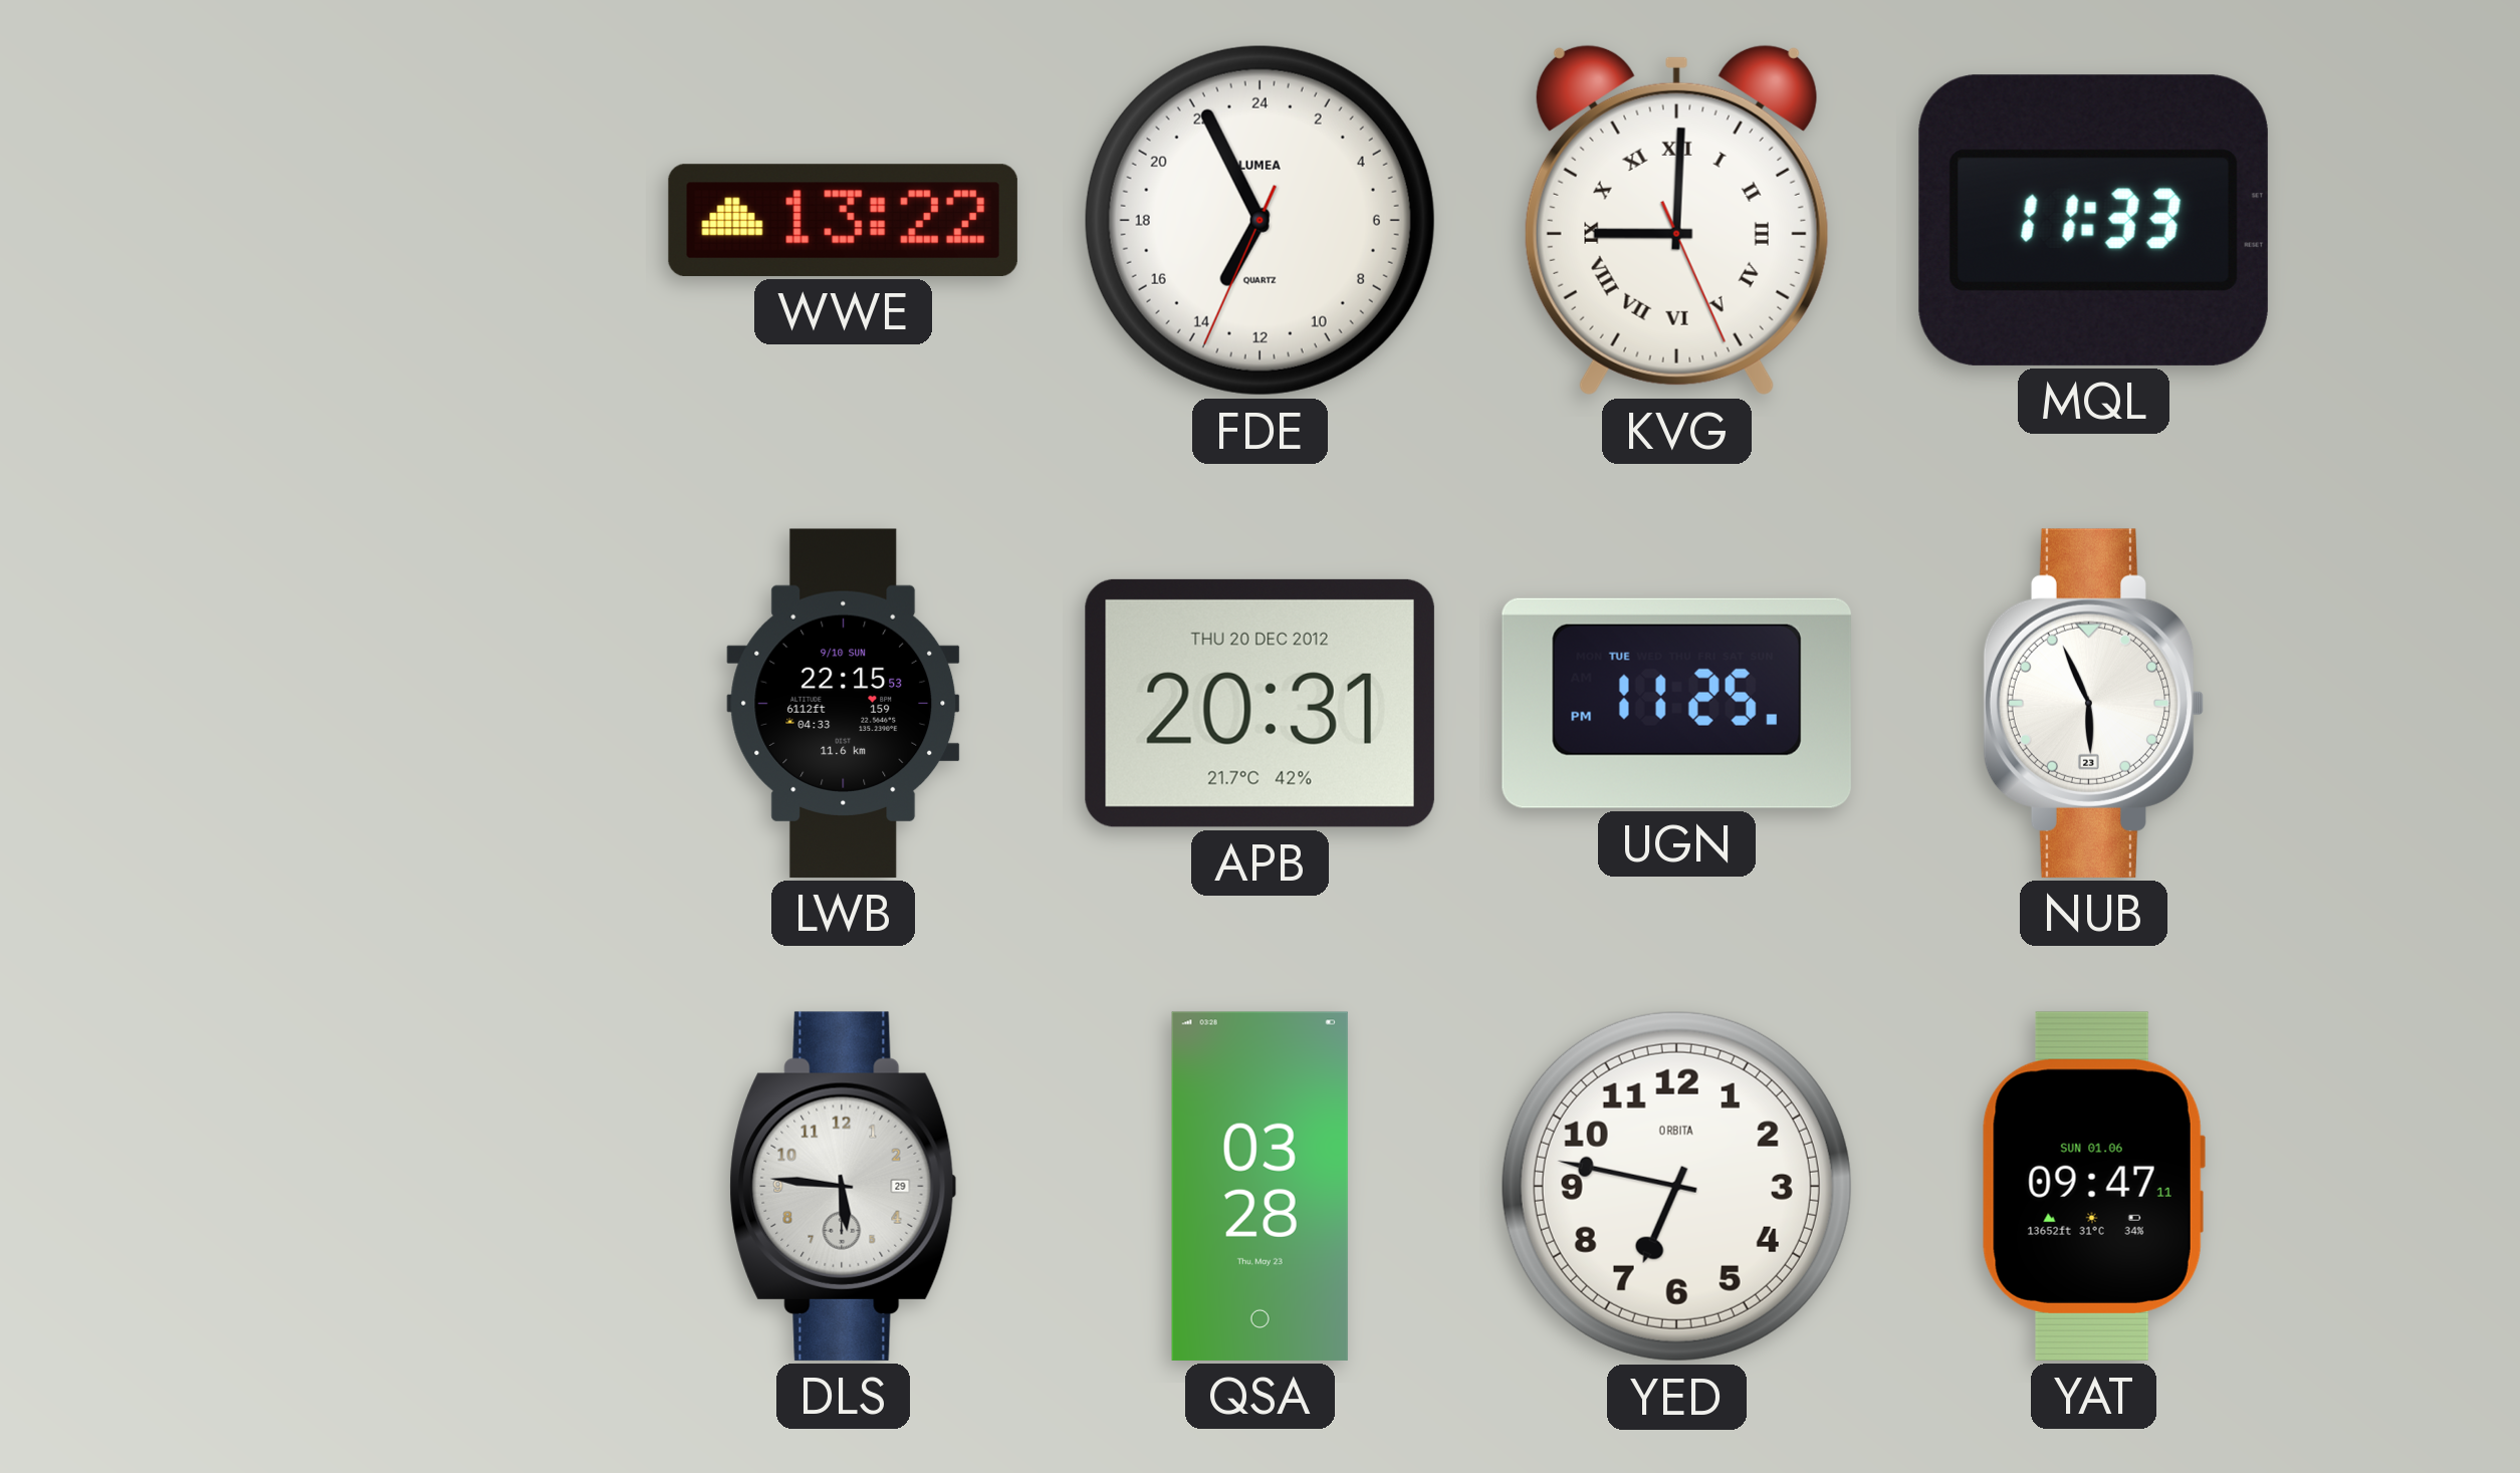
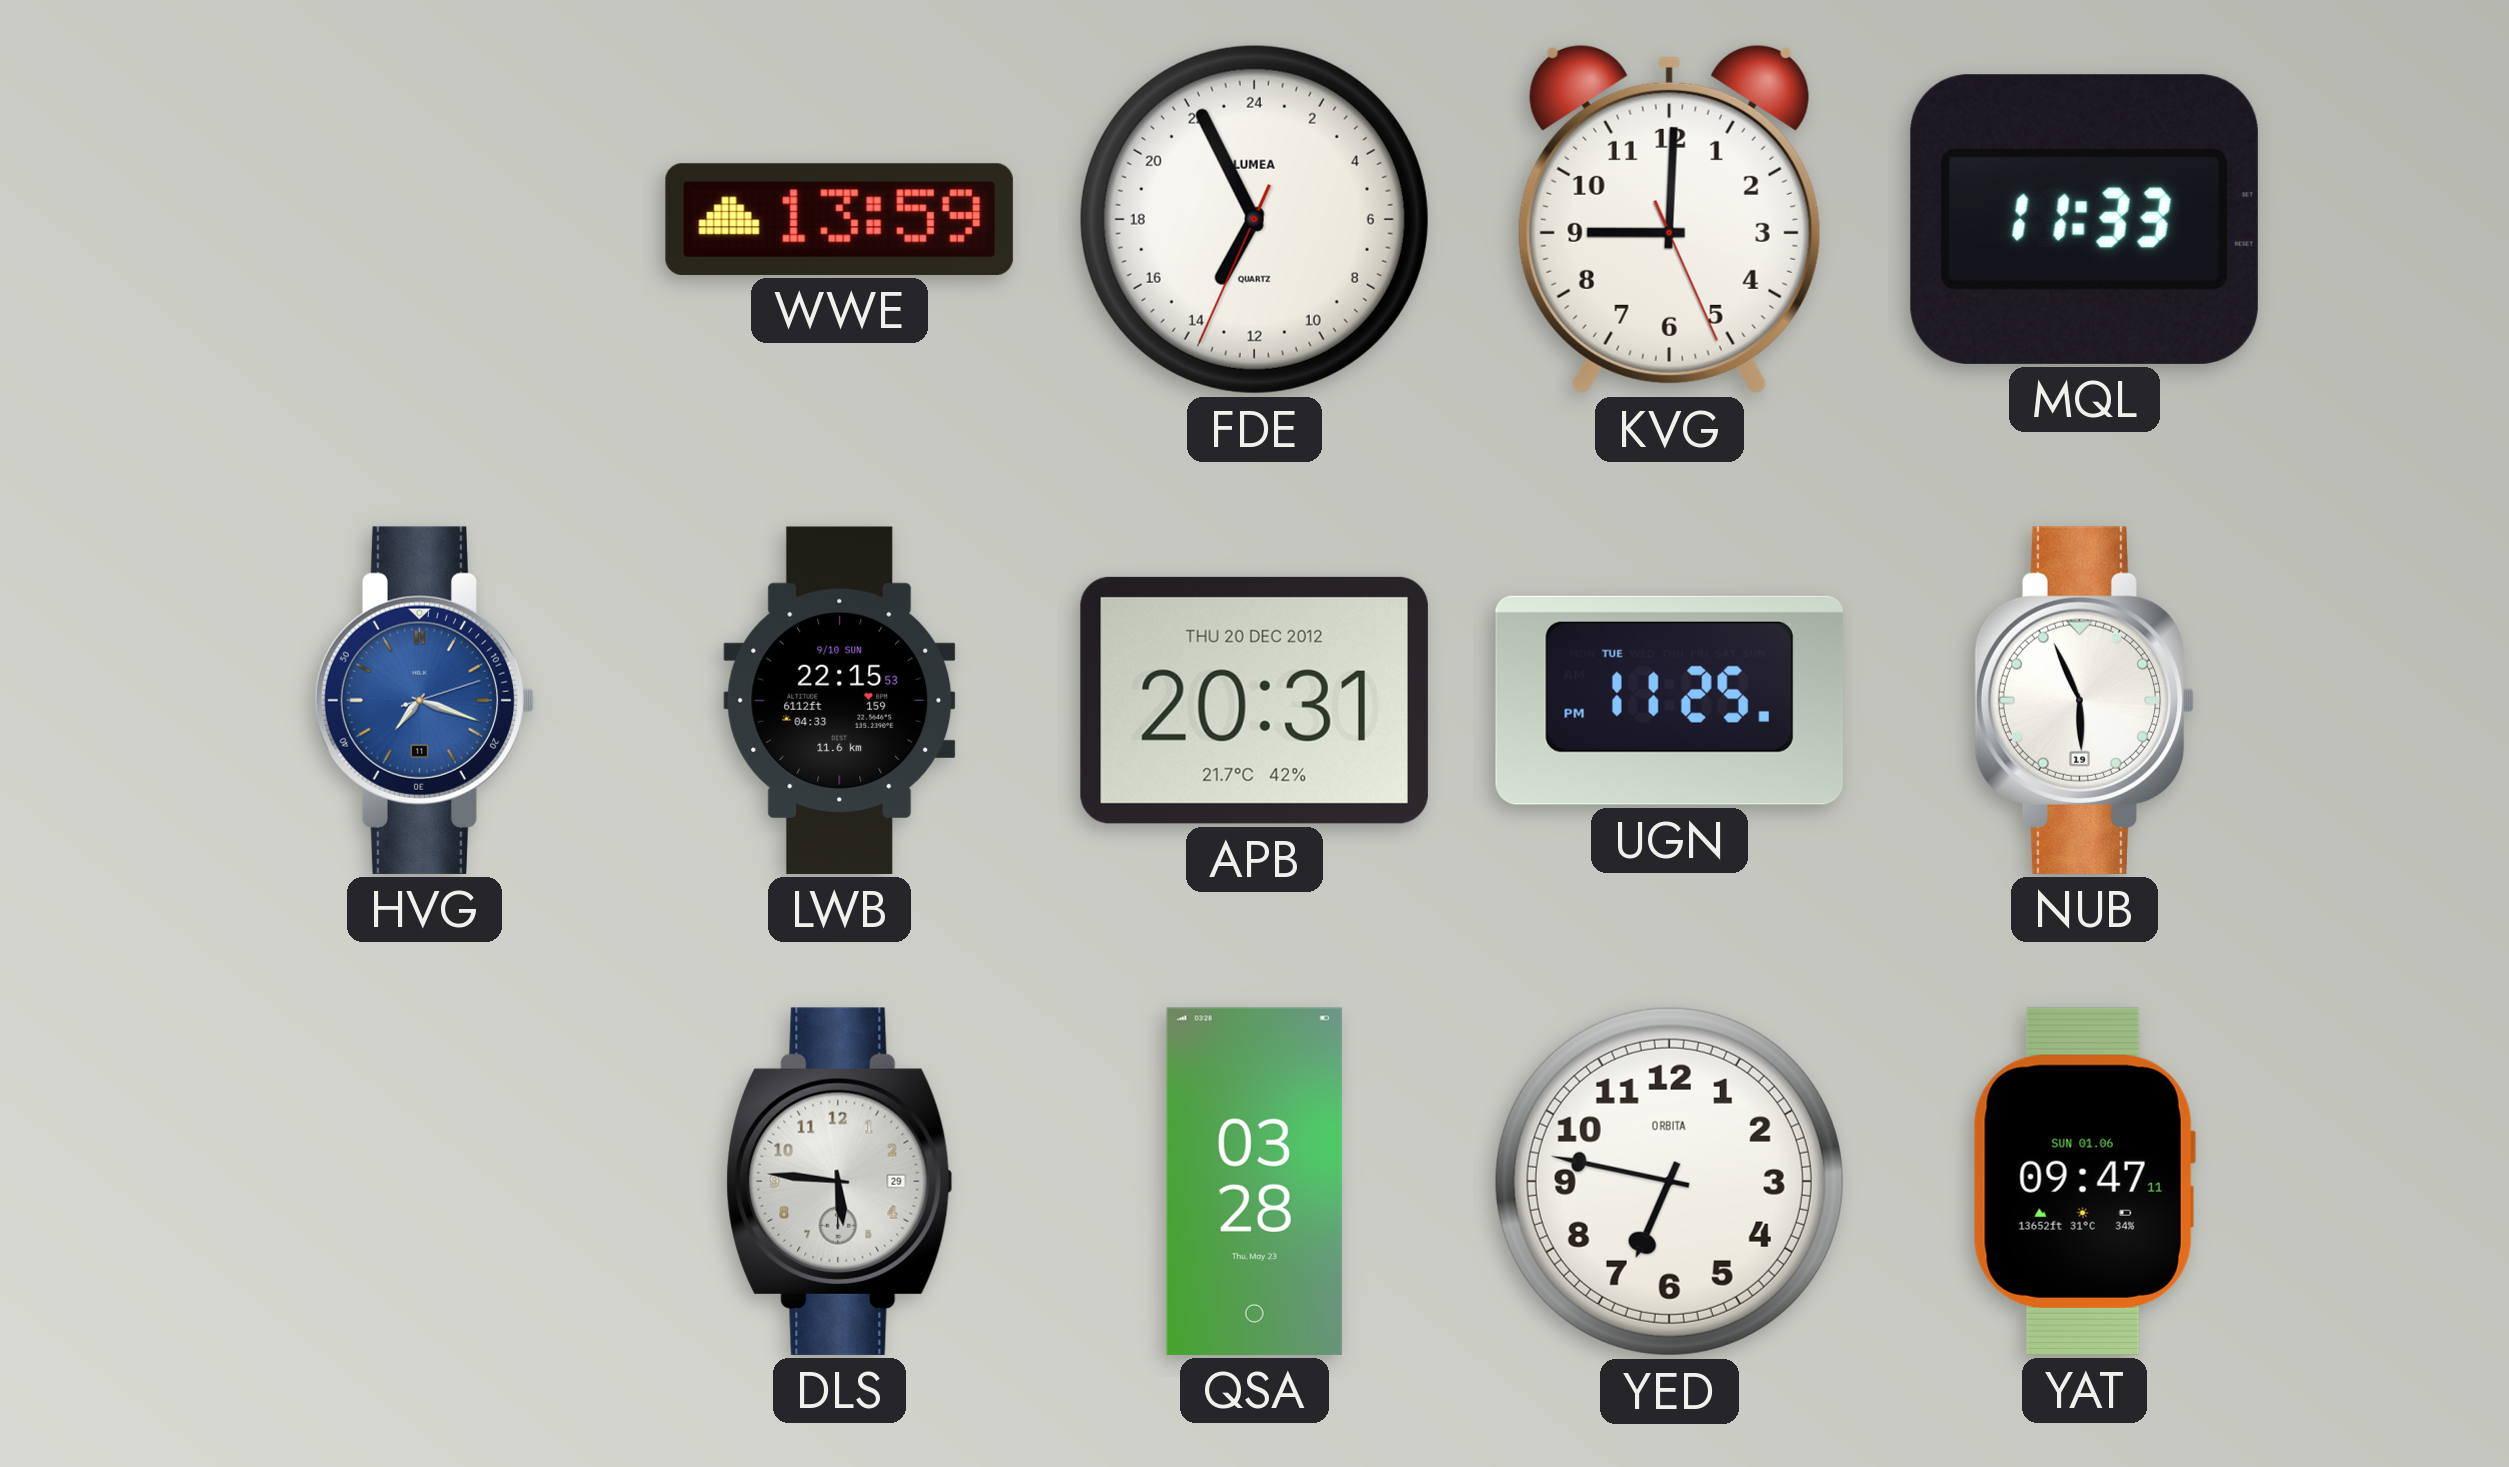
WWE: 13:22 -> 13:59
KVG numerals: Roman -> Arabic
HVG: none -> 7:18
NUB date: 23 -> 19
